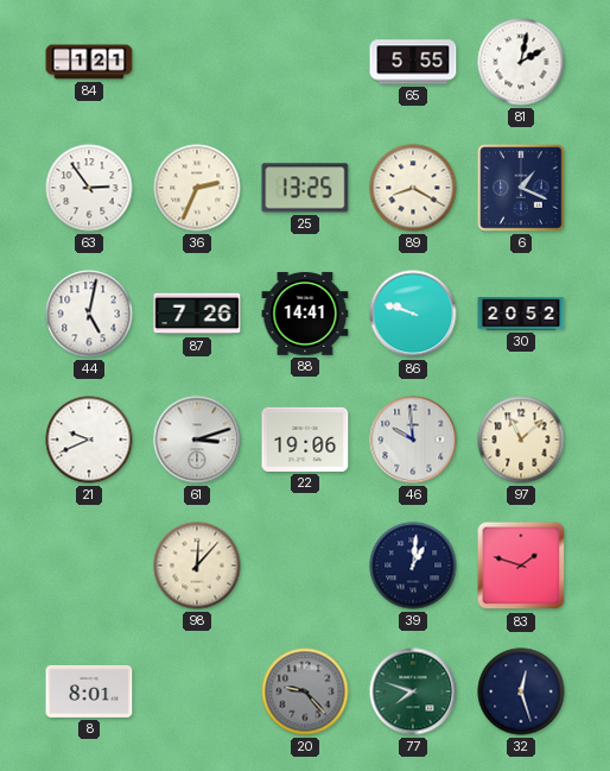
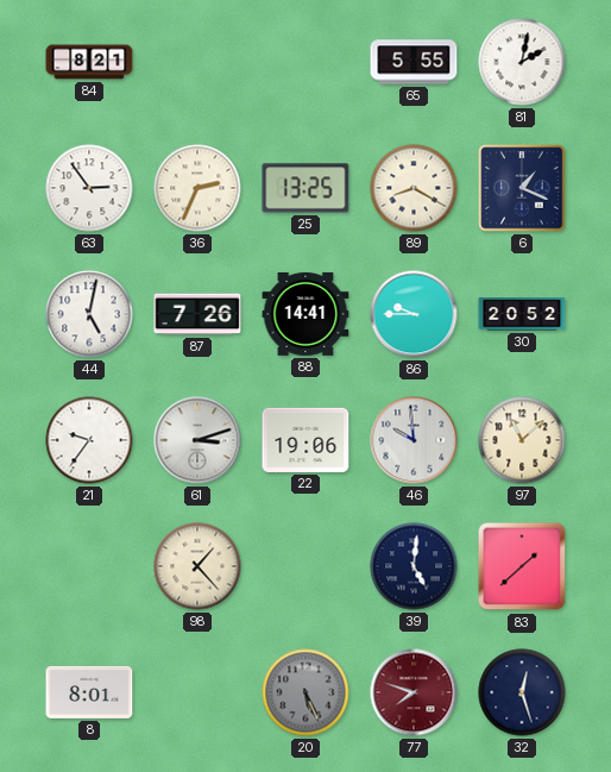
84: 1:21 -> 8:21
86: 9:48 -> 9:45
21: 9:41 -> 9:36
98: 12:07 -> 1:23
39: 1:01 -> 5:01
83: 1:48 -> 1:38
20: 9:23 -> 5:26
77 dial: green -> burgundy
